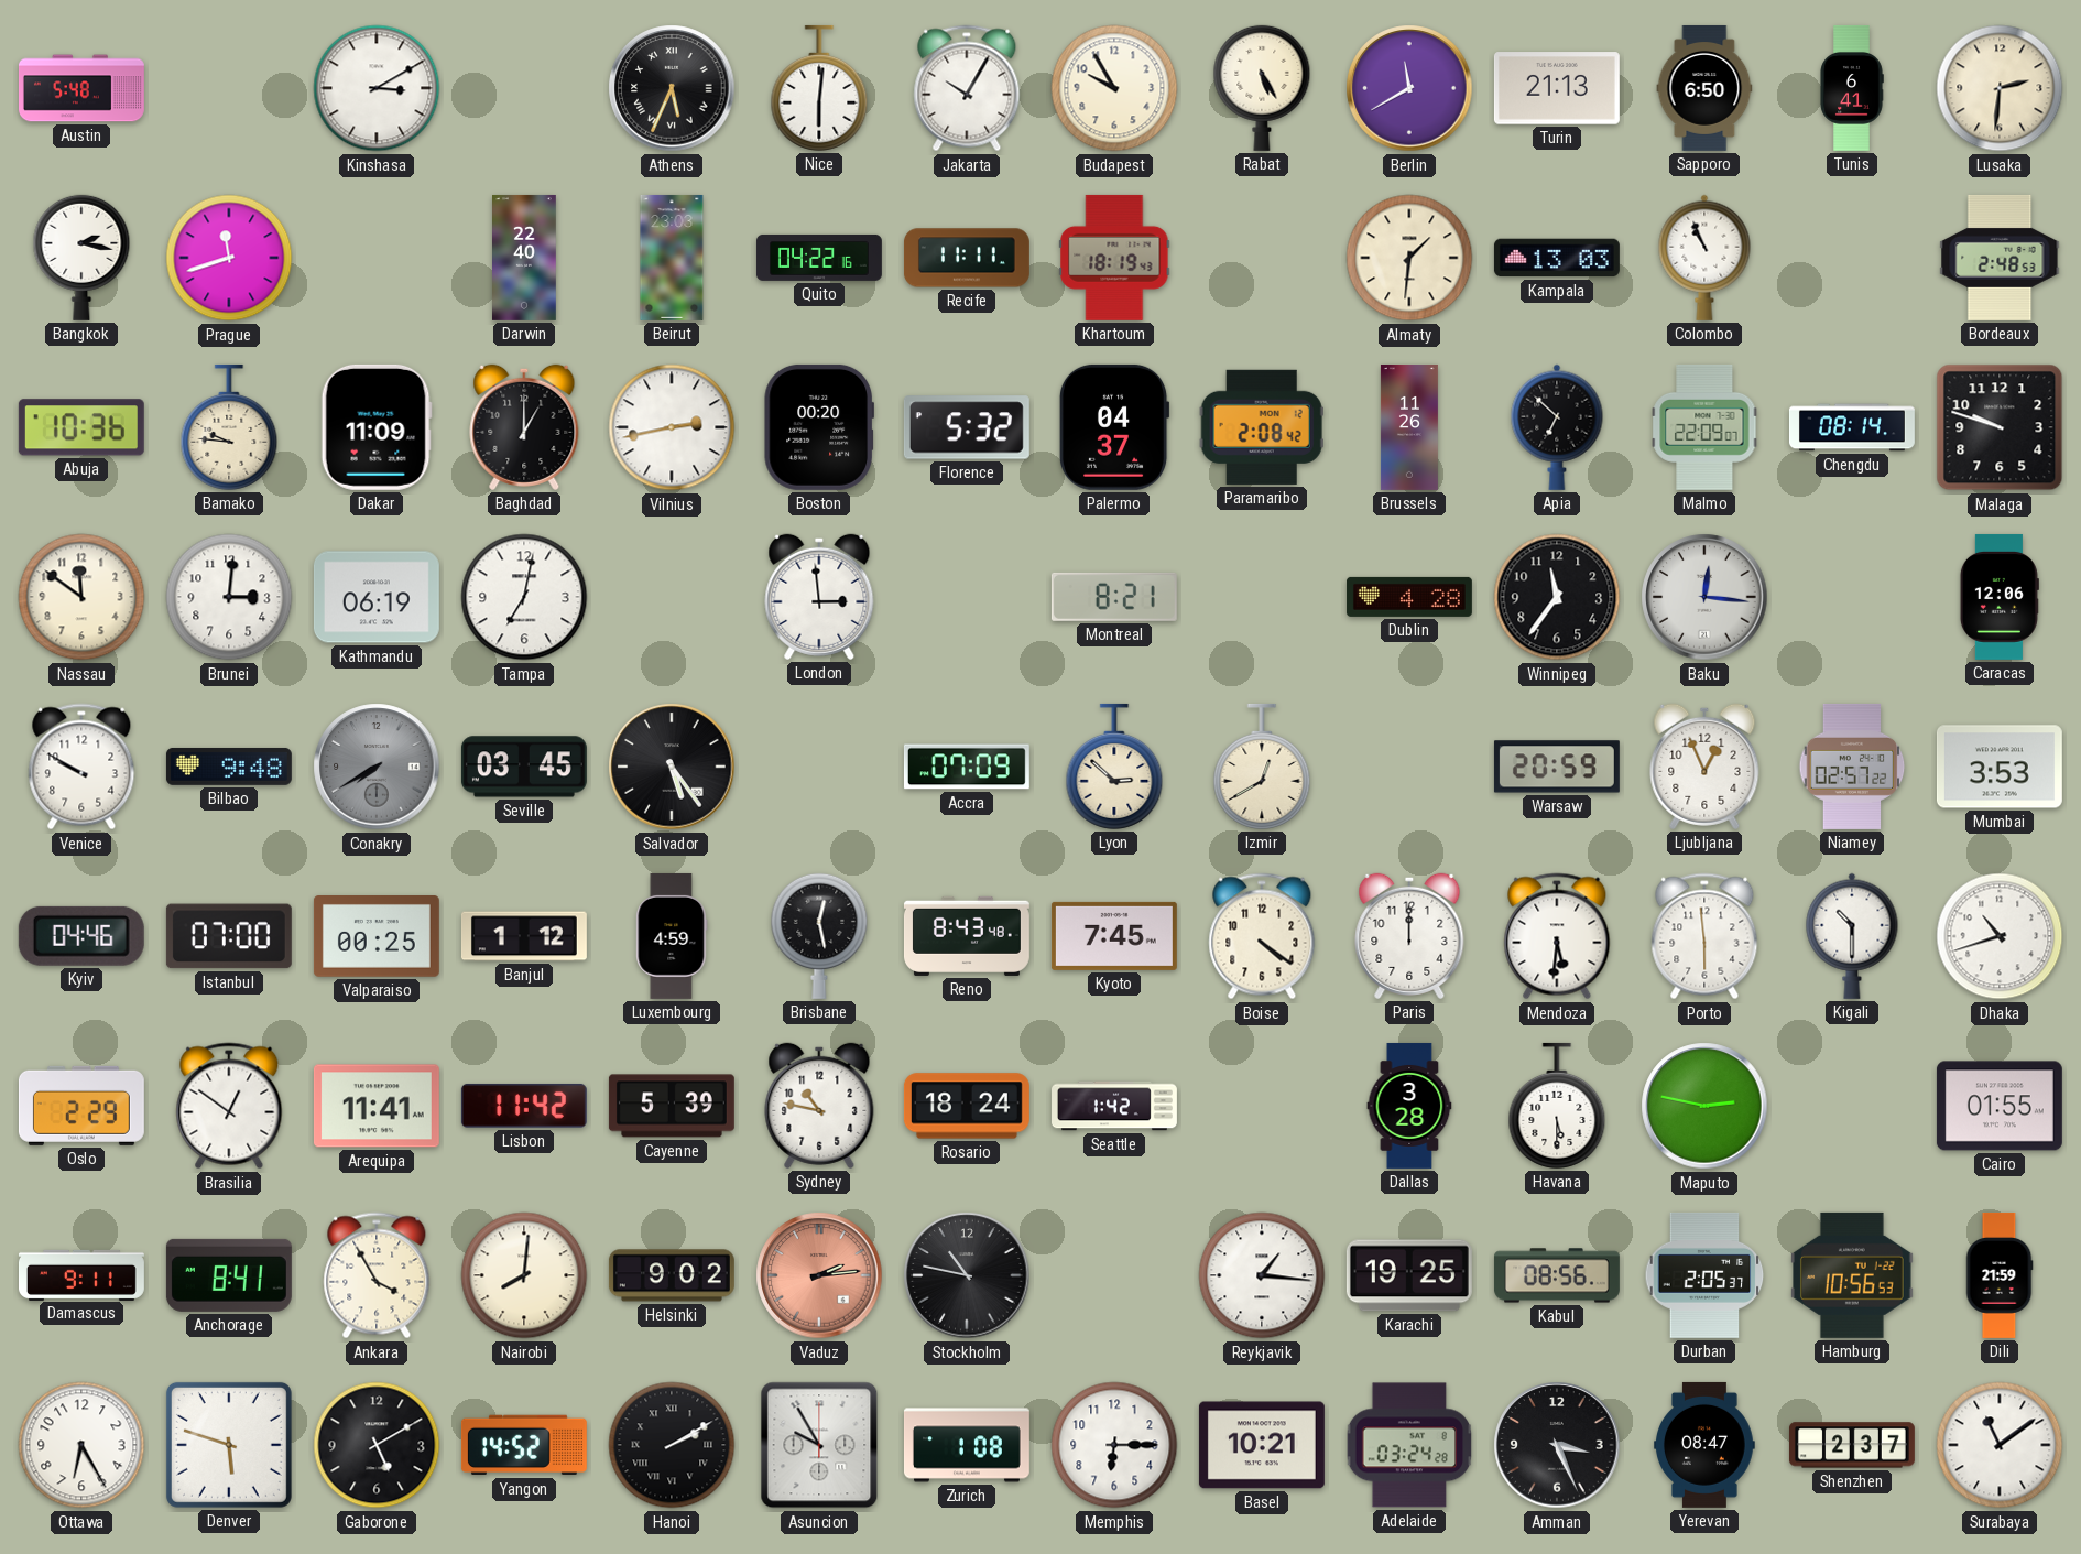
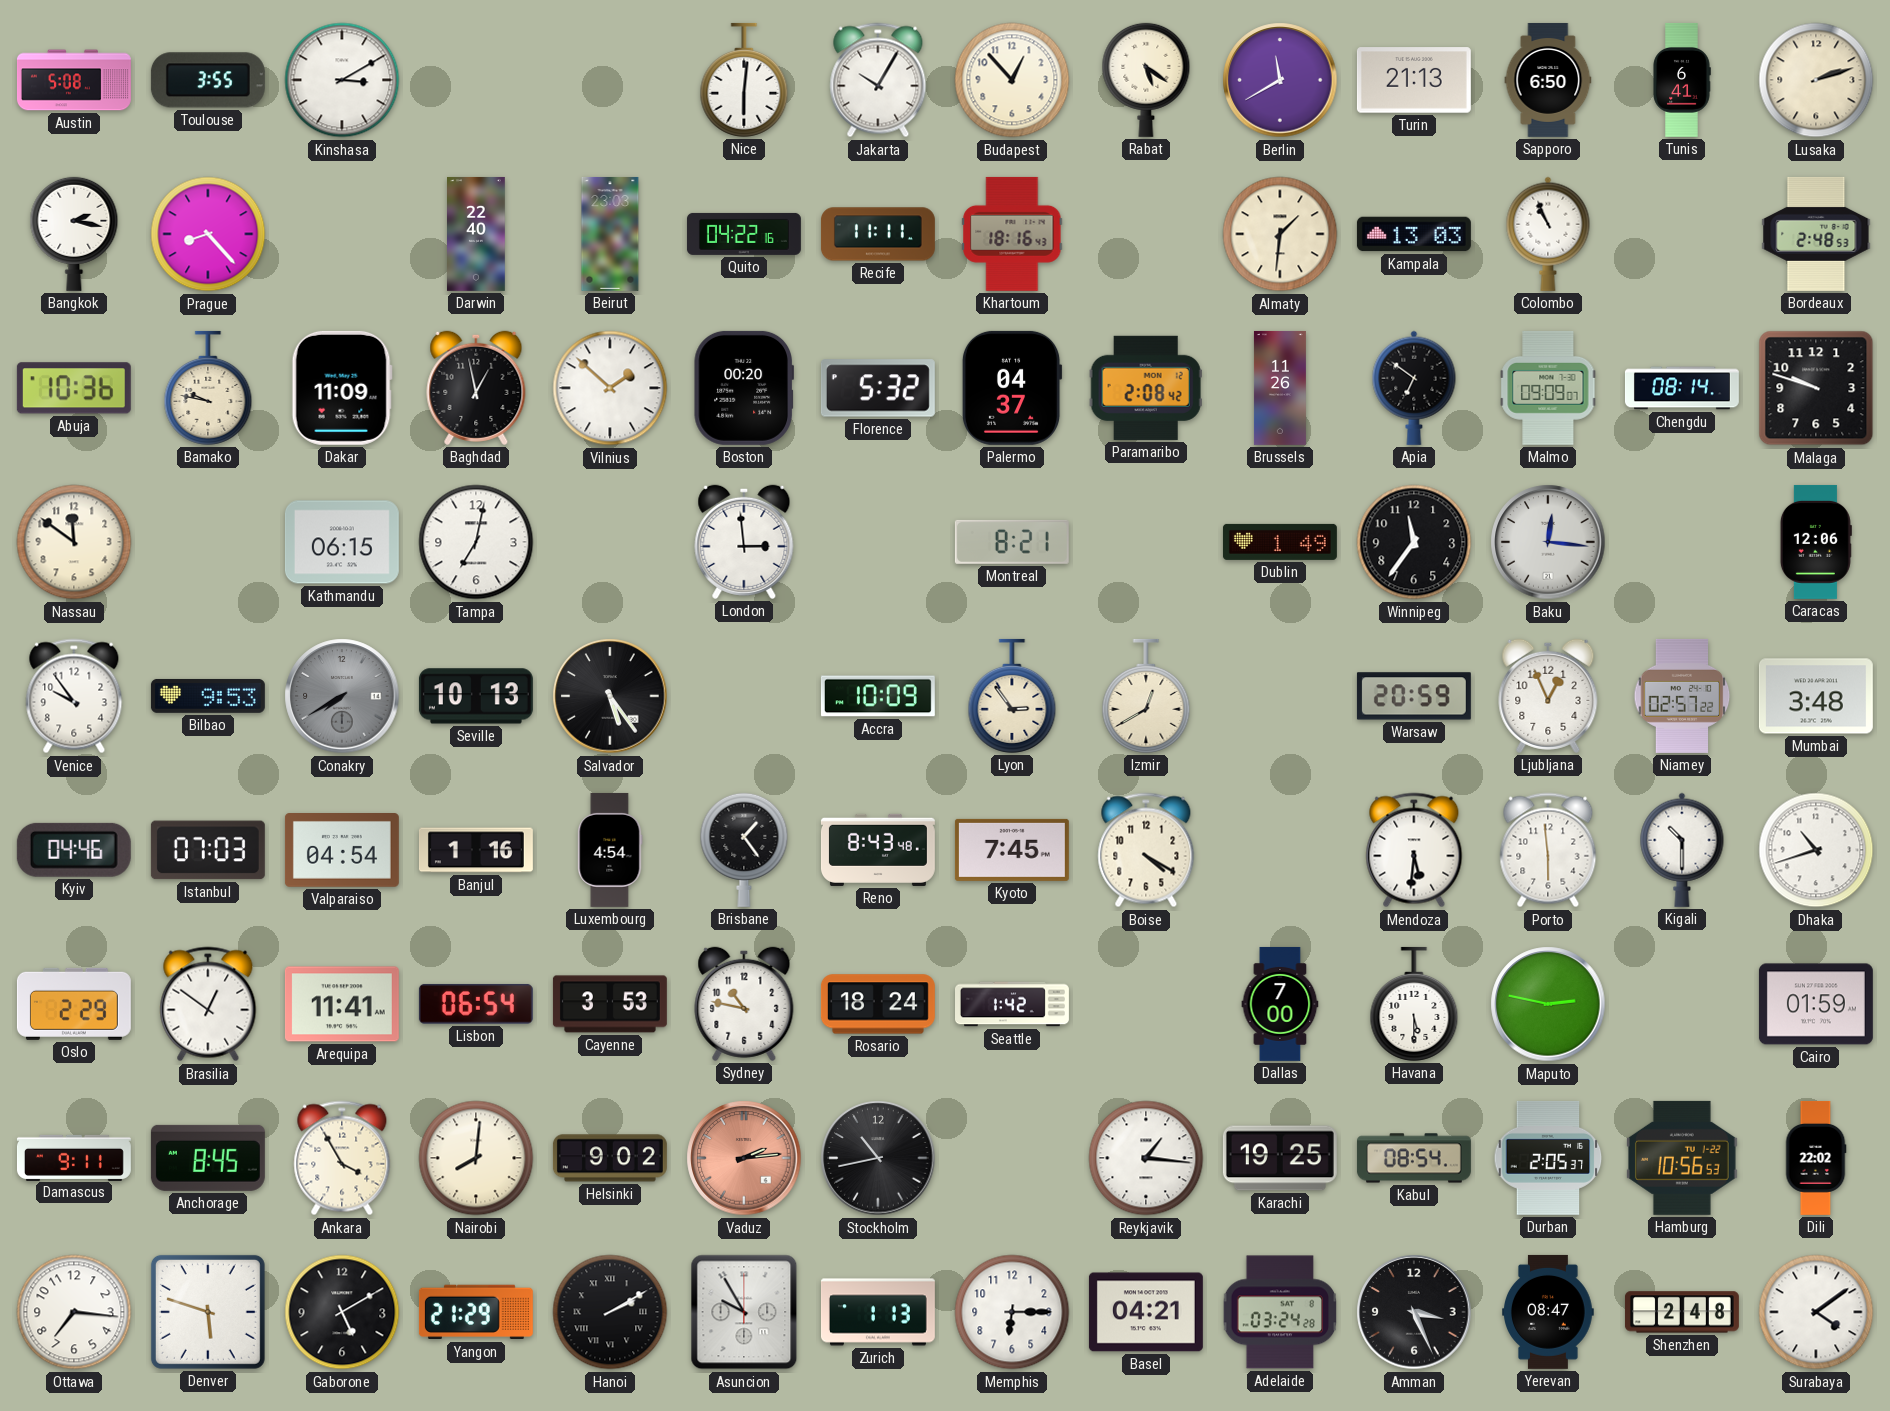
Austin: 5:48 -> 5:08
Toulouse: none -> 3:55
Athens: 5:34 -> none
Budapest: 9:55 -> 12:53
Rabat: 5:25 -> 5:21
Lusaka: 2:31 -> 2:12
Prague: 11:42 -> 8:23
Khartoum: 18:19 -> 18:16
Bamako: 9:46 -> 9:47
Baghdad: 1:00 -> 12:58
Vilnius: 2:43 -> 1:52
Apia: 6:52 -> 6:51
Malmo: 22:09 -> 09:09
Brunei: 3:01 -> none
Kathmandu: 06:19 -> 06:15
Dublin: 4:28 -> 1:49
Venice: 9:50 -> 9:54
Bilbao: 9:48 -> 9:53
Seville: 03:45 -> 10:13
Accra: 07:09 -> 10:09
Lyon: 2:52 -> 2:54
Mumbai: 3:53 -> 3:48
Istanbul: 07:00 -> 07:03
Valparaiso: 00:25 -> 04:54
Banjul: 1:12 -> 1:16
Luxembourg: 4:59 -> 4:54
Brisbane: 12:28 -> 1:24
Boise: 4:21 -> 4:20
Paris: 12:00 -> none
Lisbon: 11:42 -> 06:54
Cayenne: 5:39 -> 3:53
Dallas: 3:28 -> 7:00
Cairo: 01:55 -> 01:59
Anchorage: 8:41 -> 8:45
Stockholm: 10:47 -> 10:43
Kabul: 08:56 -> 08:54
Dili: 21:59 -> 22:02
Ottawa: 6:25 -> 7:16
Yangon: 14:52 -> 21:29
Zurich: 1:08 -> 1:13
Basel: 10:21 -> 04:21
Shenzhen: 2:37 -> 2:48
Surabaya: 11:09 -> 4:09
